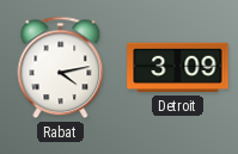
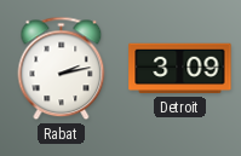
Rabat: 4:13 -> 2:13
